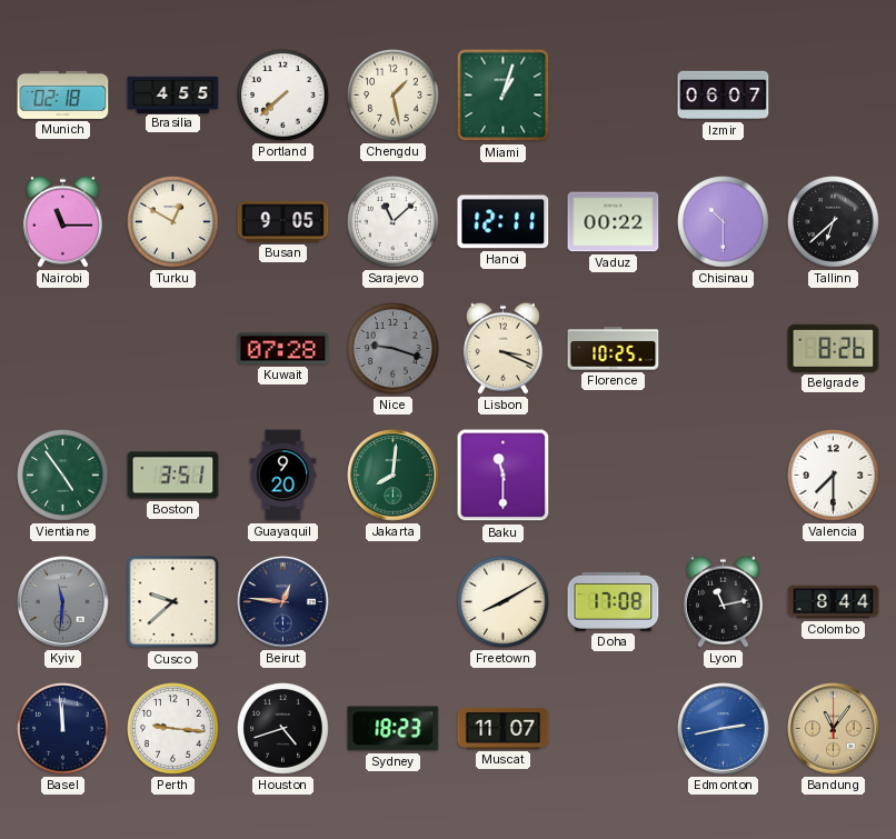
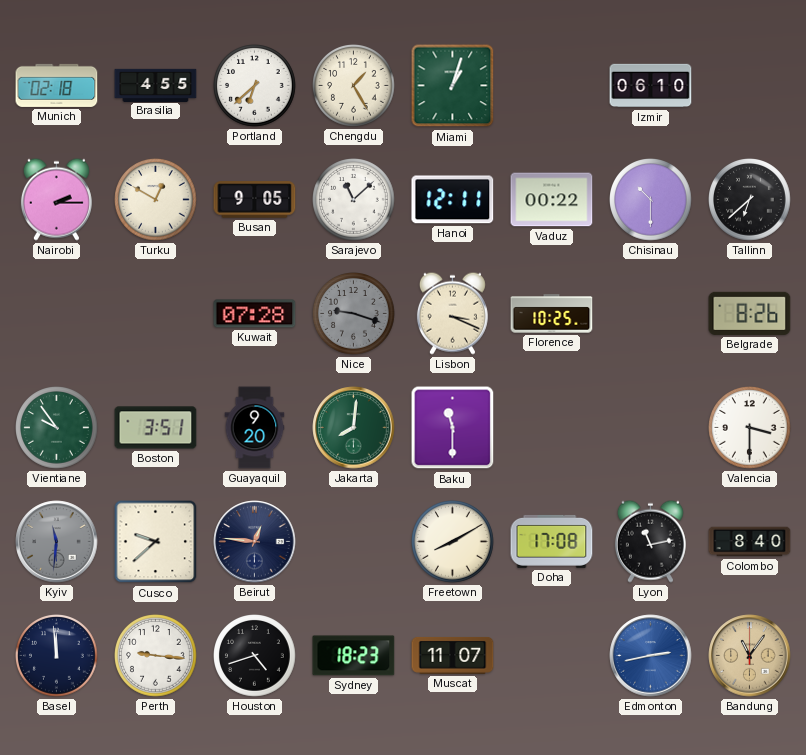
Portland: 7:38 -> 6:38
Chengdu: 1:28 -> 1:25
Izmir: 06:07 -> 06:10
Nairobi: 11:15 -> 2:15
Vientiane: 4:54 -> 9:54
Valencia: 7:30 -> 3:30
Colombo: 8:44 -> 8:40
